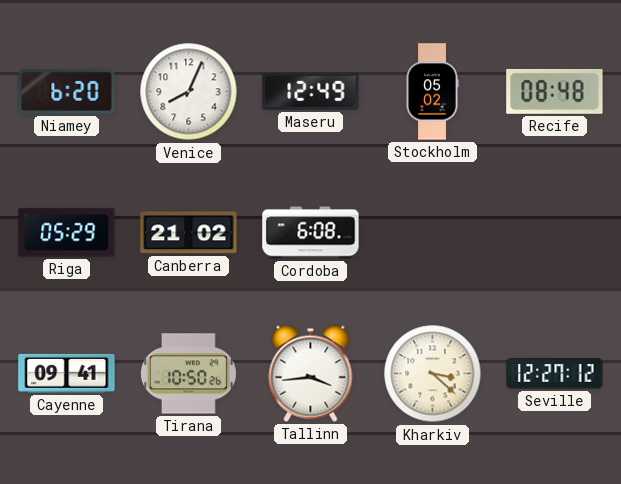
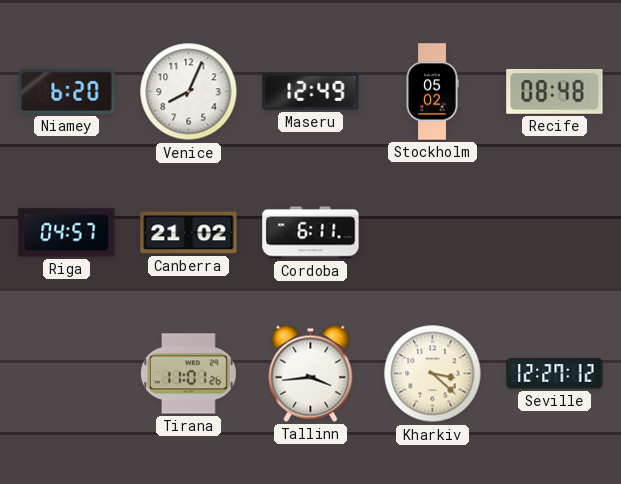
Riga: 05:29 -> 04:57
Cordoba: 6:08 -> 6:11
Cayenne: 09:41 -> none
Tirana: 10:50 -> 11:01
